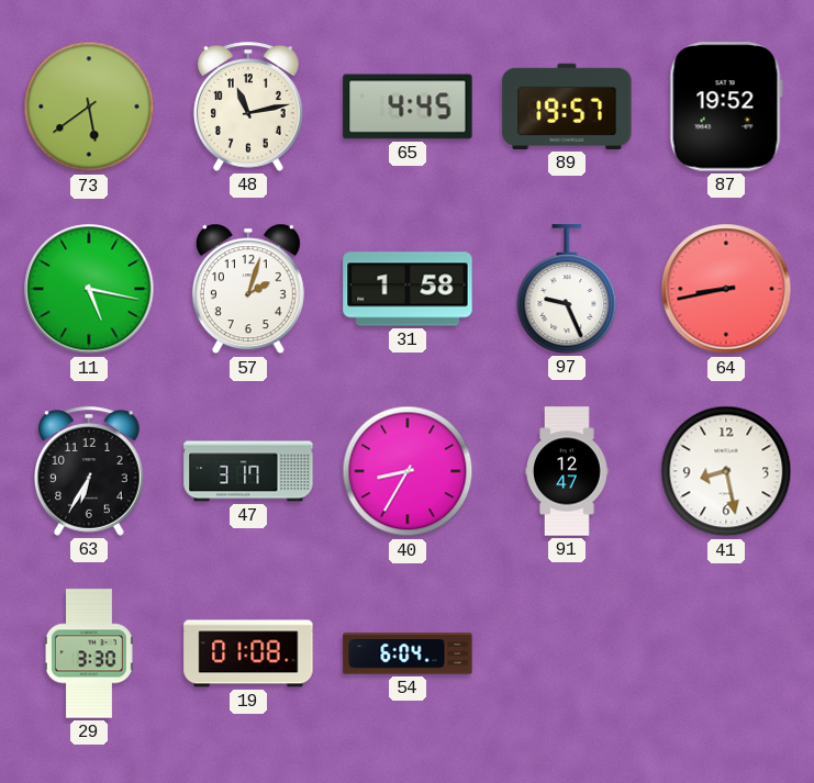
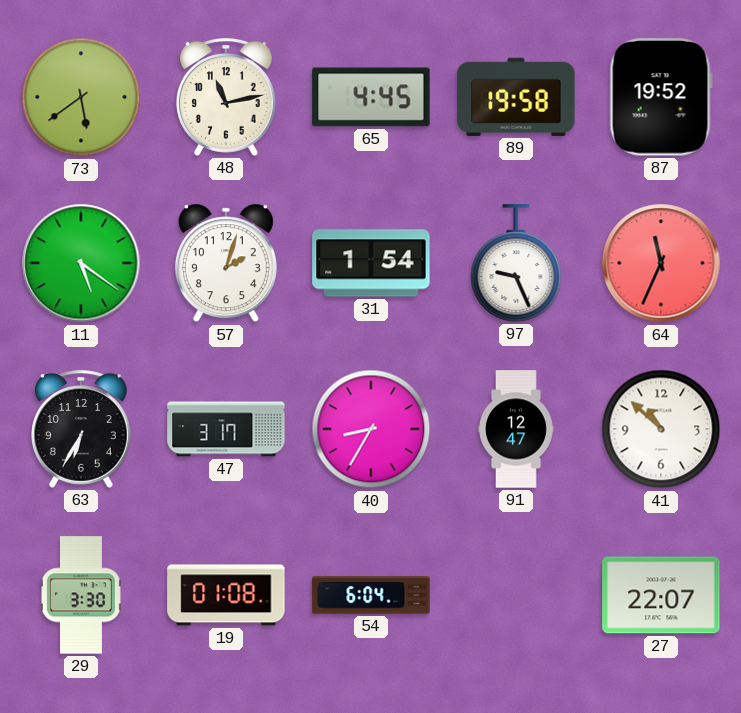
89: 19:57 -> 19:58
11: 5:17 -> 5:21
31: 1:58 -> 1:54
64: 8:43 -> 11:34
41: 8:28 -> 10:52
27: none -> 22:07
